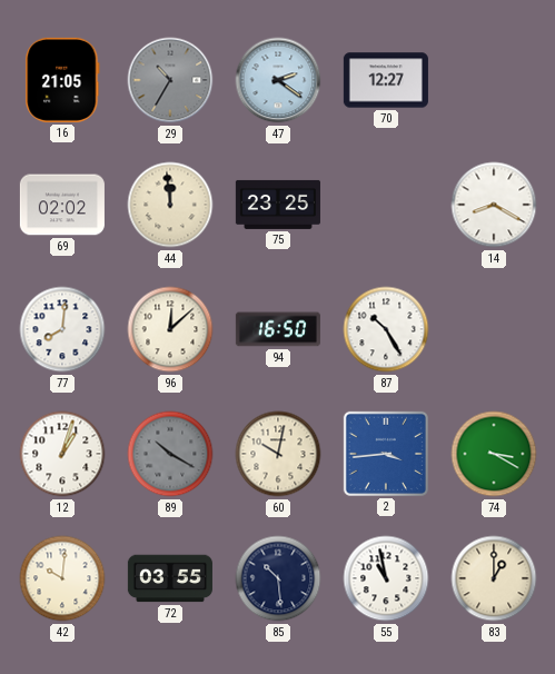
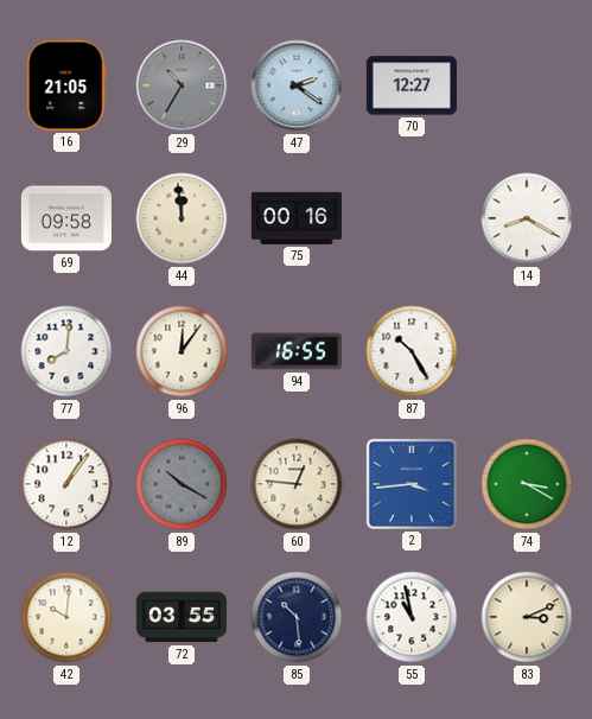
69: 02:02 -> 09:58
75: 23:25 -> 00:16
96: 12:08 -> 12:06
94: 16:50 -> 16:55
12: 1:03 -> 1:06
60: 10:02 -> 12:46
83: 1:00 -> 3:11
